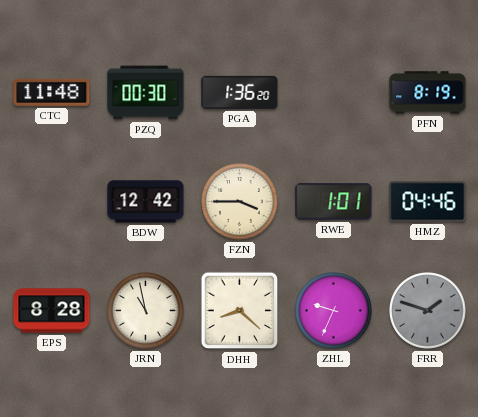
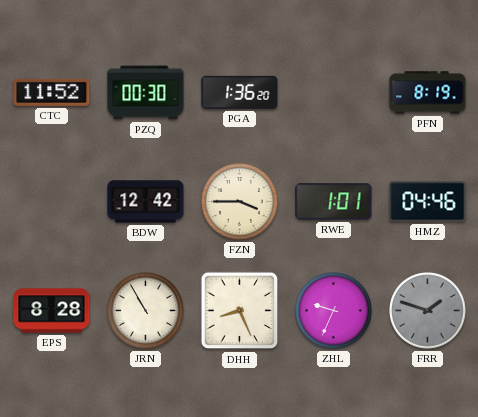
CTC: 11:48 -> 11:52
JRN: 10:58 -> 10:55
DHH: 8:22 -> 8:26
